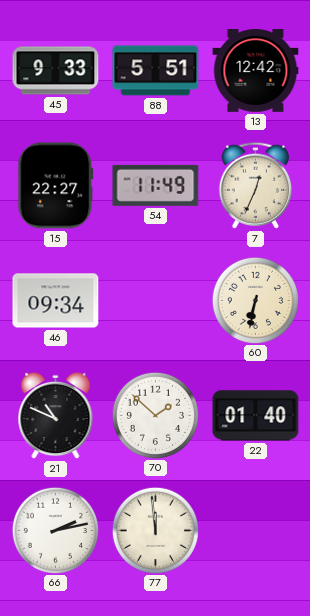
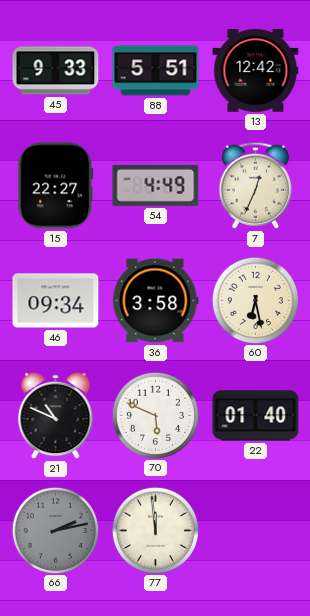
54: 11:49 -> 4:49
36: none -> 3:58
60: 6:32 -> 6:28
70: 1:52 -> 5:49
66 dial: white -> grey
